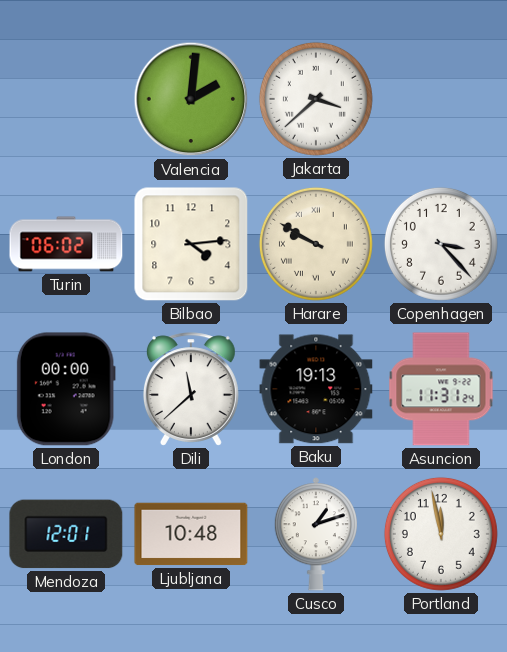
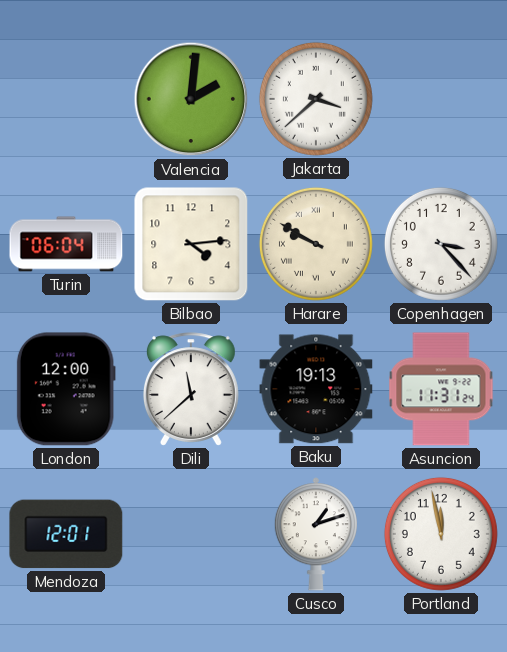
Turin: 06:02 -> 06:04
London: 00:00 -> 12:00
Ljubljana: 10:48 -> none
